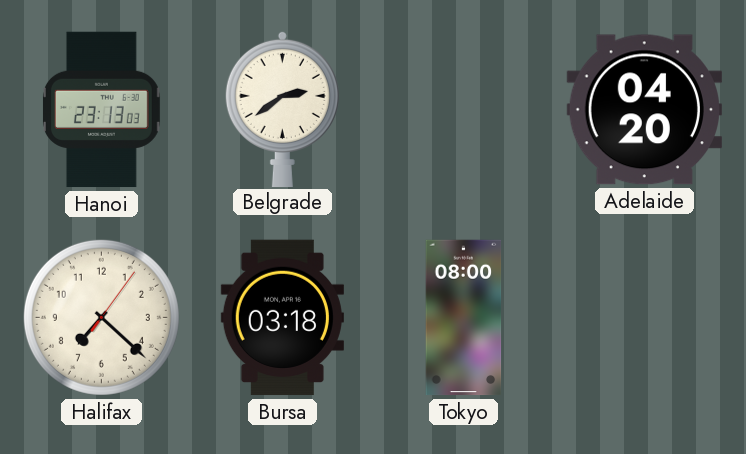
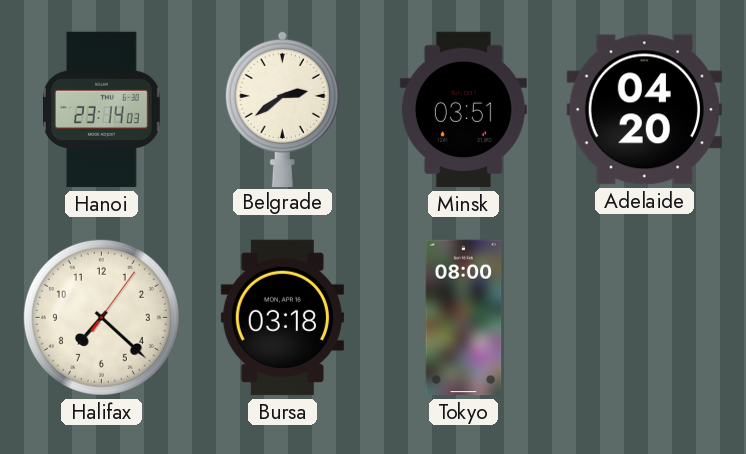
Hanoi: 23:13 -> 23:14
Minsk: none -> 03:51
